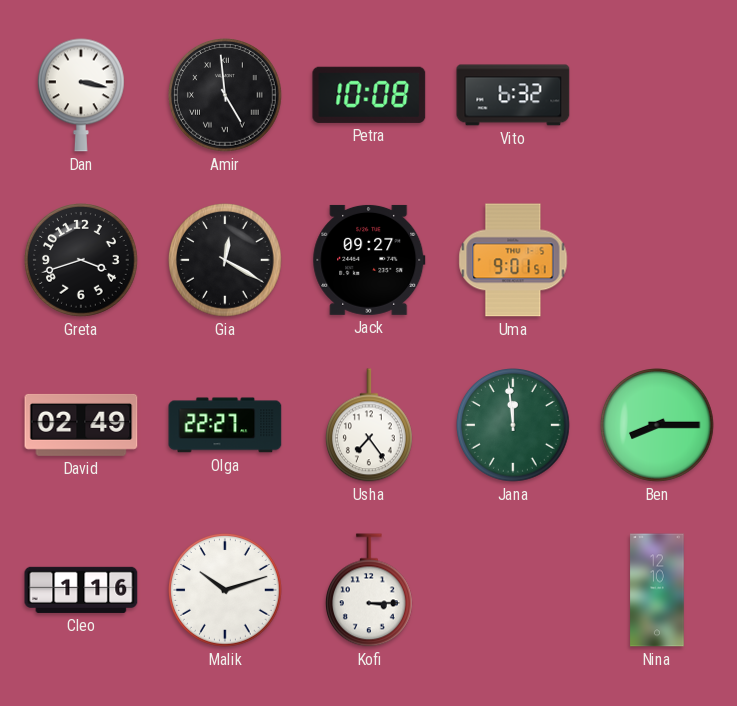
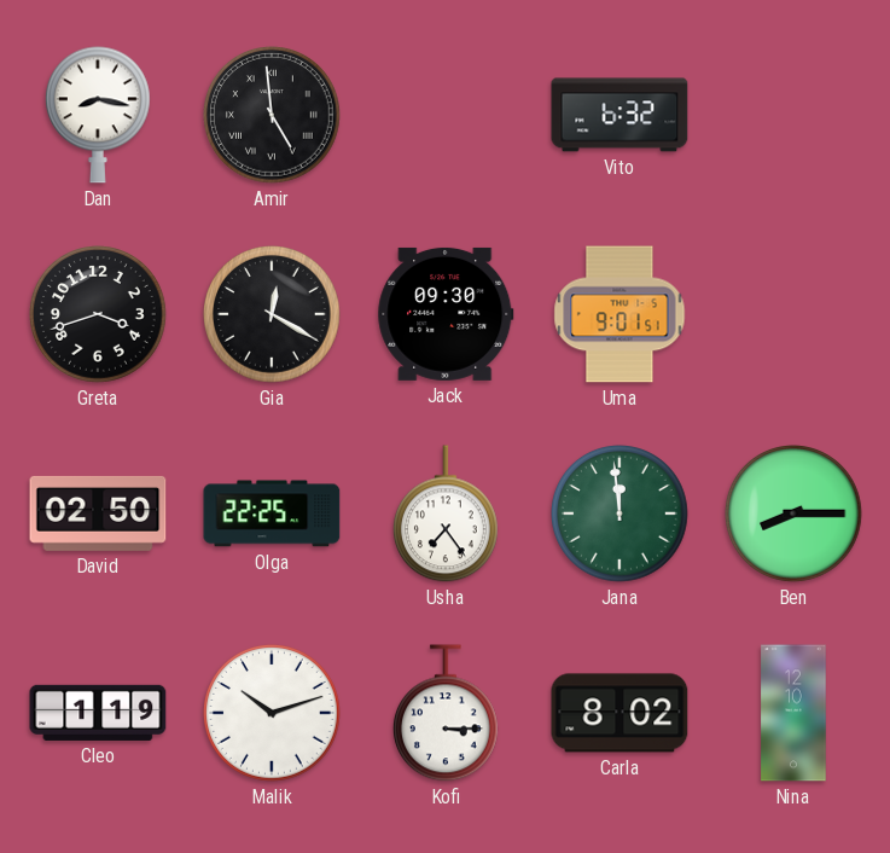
Dan: 3:17 -> 8:17
Petra: 10:08 -> none
Jack: 09:27 -> 09:30
David: 02:49 -> 02:50
Olga: 22:27 -> 22:25
Cleo: 1:16 -> 1:19
Carla: none -> 8:02
